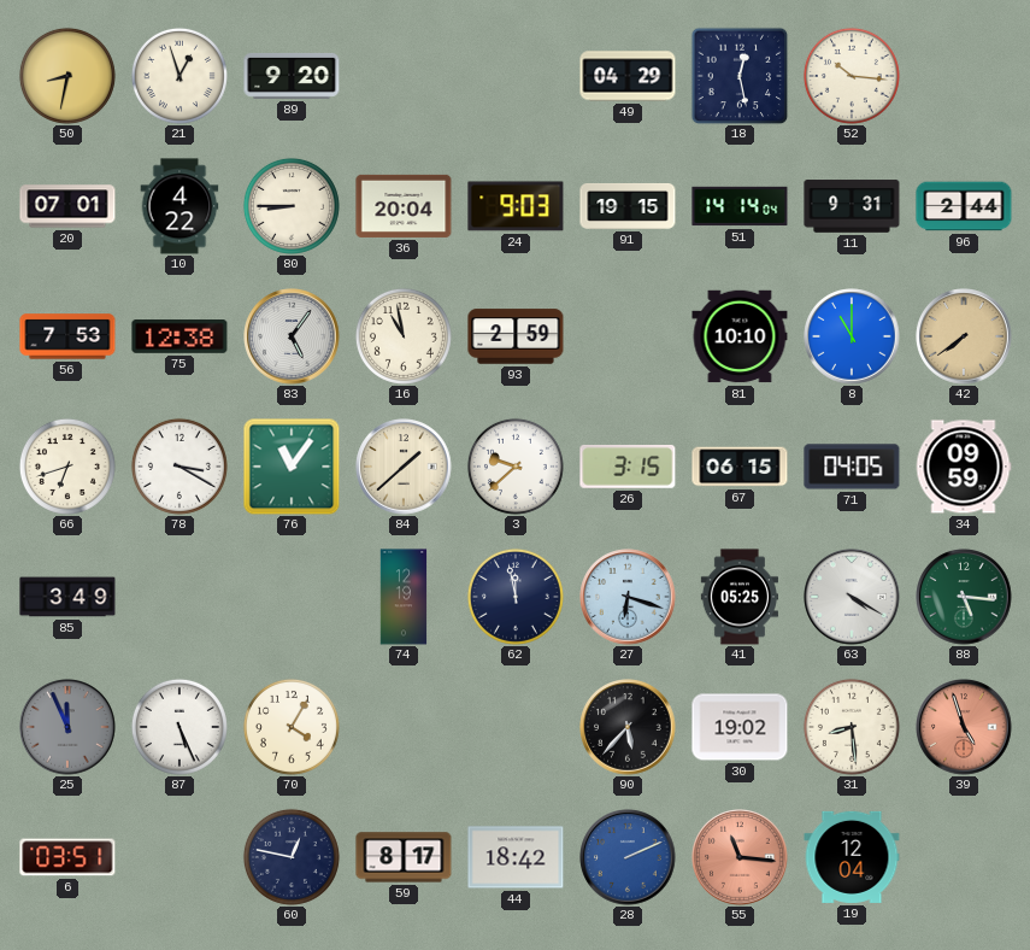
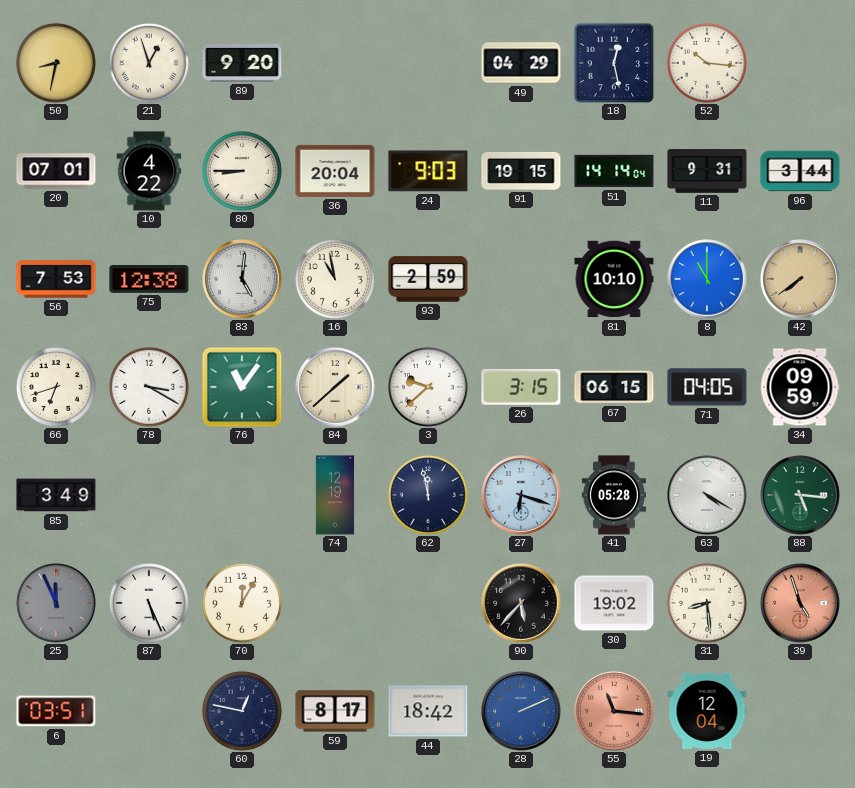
96: 2:44 -> 3:44
83: 5:06 -> 5:01
41: 05:25 -> 05:28
70: 4:05 -> 12:05
